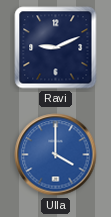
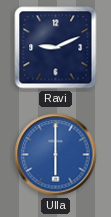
Ulla: 4:00 -> 6:00
